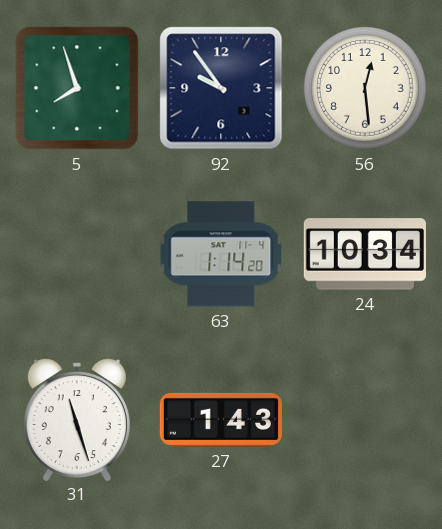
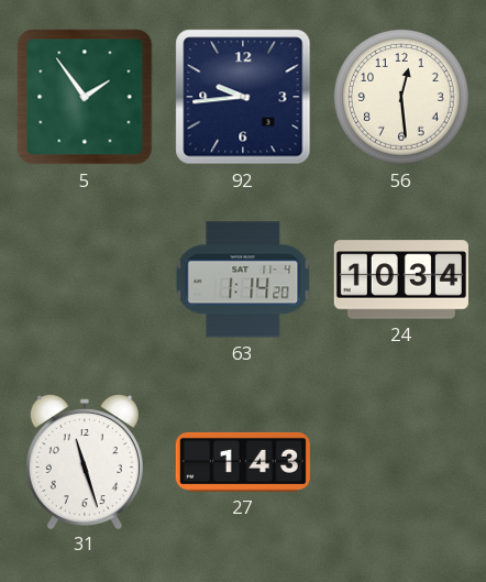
5: 7:57 -> 1:54
92: 9:54 -> 9:44
